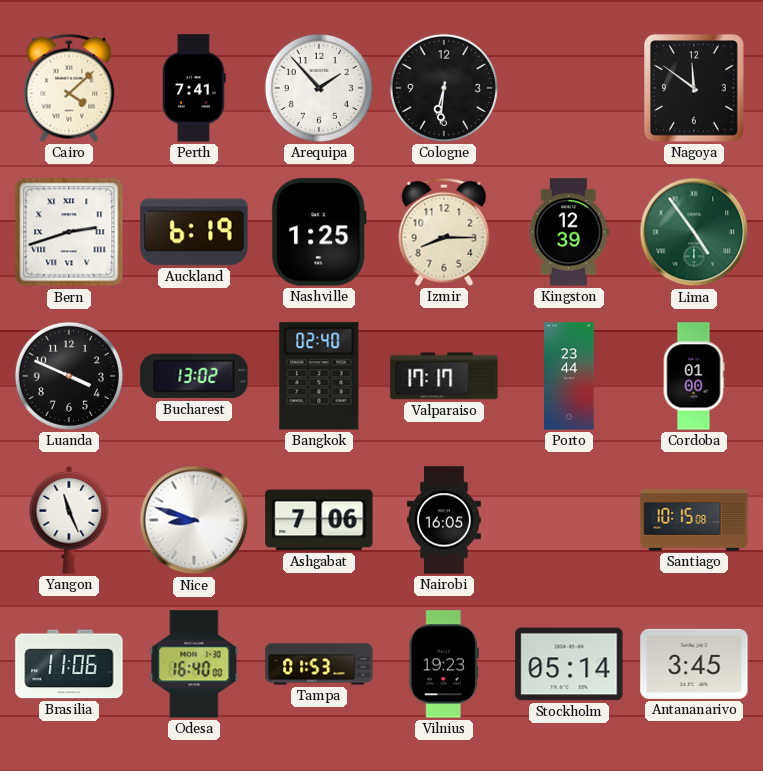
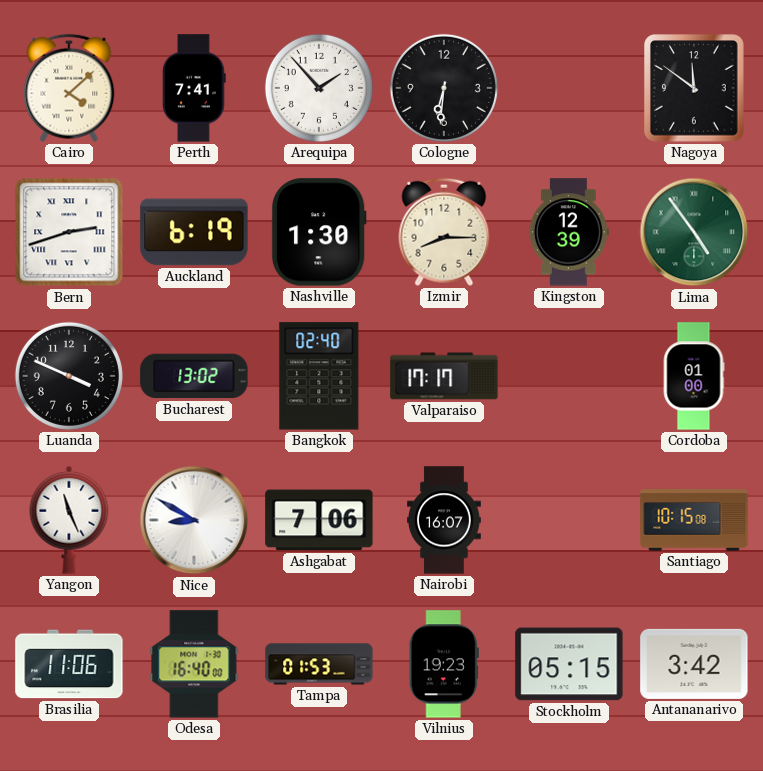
Nashville: 1:25 -> 1:30
Porto: 23:44 -> none
Nice: 8:48 -> 8:50
Nairobi: 16:05 -> 16:07
Stockholm: 05:14 -> 05:15
Antananarivo: 3:45 -> 3:42
